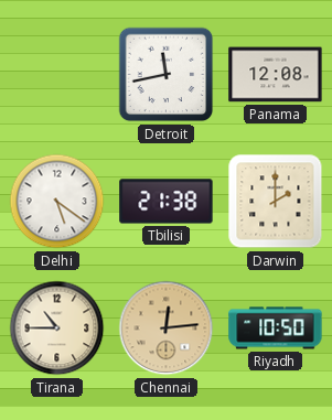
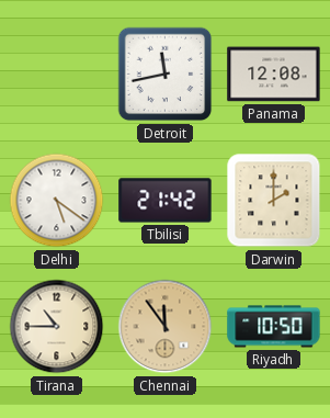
Tbilisi: 21:38 -> 21:42
Chennai: 12:14 -> 11:54
